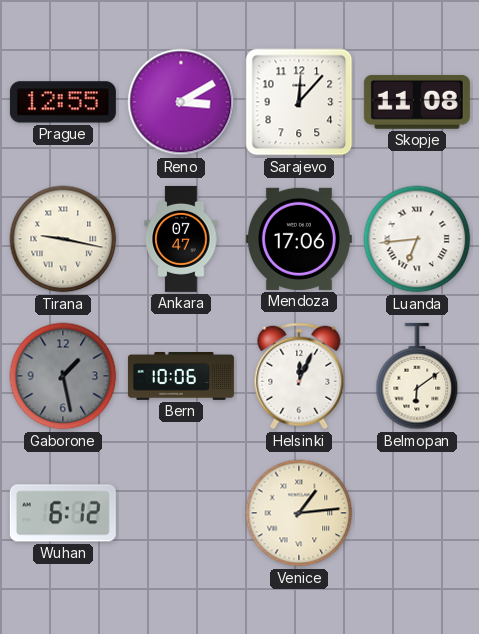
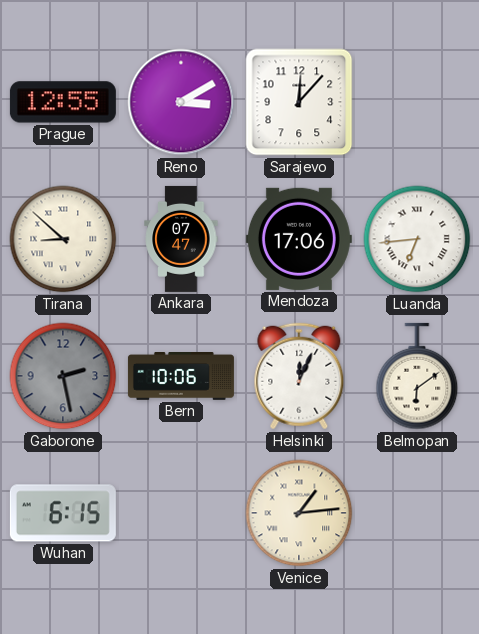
Skopje: 11:08 -> none
Tirana: 9:17 -> 8:52
Gaborone: 1:28 -> 2:28
Wuhan: 6:12 -> 6:15
